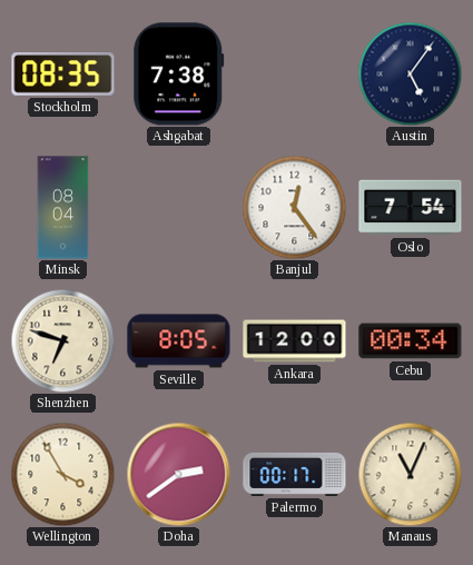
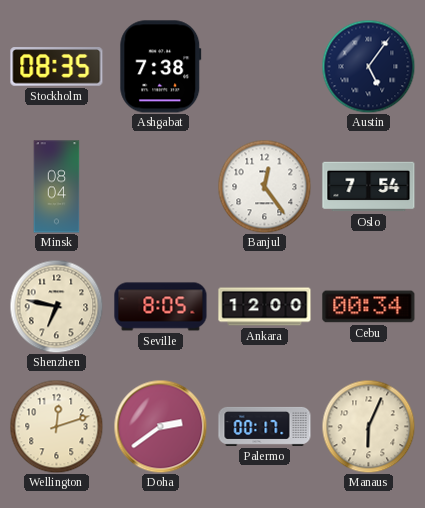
Shenzhen: 6:48 -> 6:47
Wellington: 3:55 -> 12:12
Manaus: 11:04 -> 6:04
